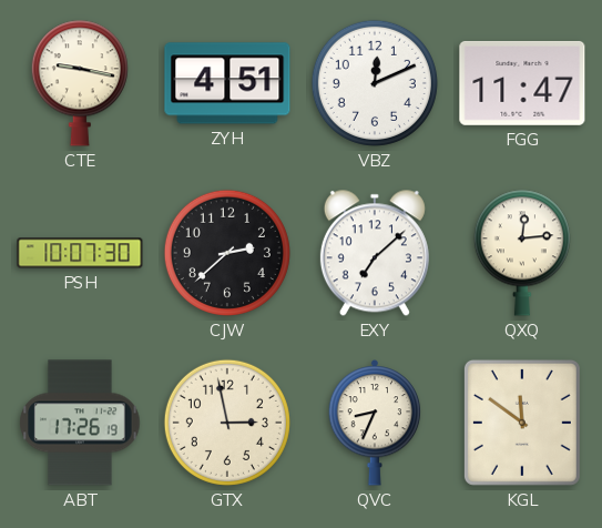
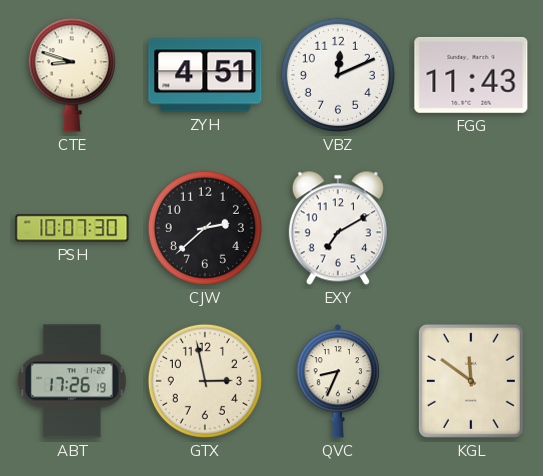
CTE: 9:17 -> 8:48
FGG: 11:47 -> 11:43
EXY: 7:08 -> 7:10
QXQ: 12:14 -> none
